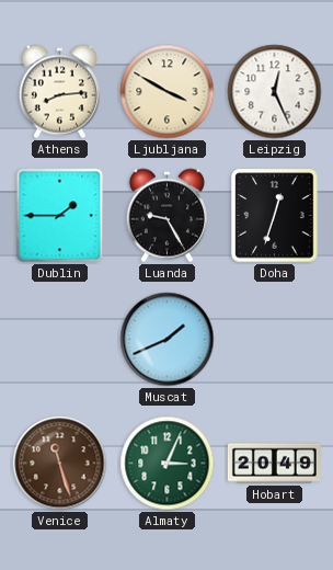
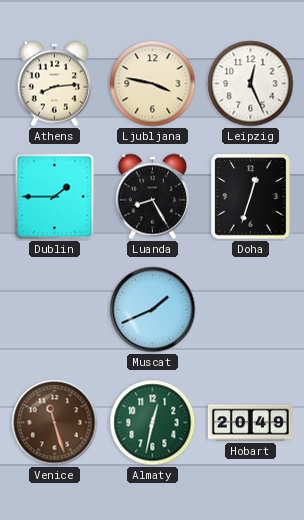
Ljubljana: 3:50 -> 3:47
Luanda: 9:25 -> 8:25
Almaty: 3:04 -> 12:32
